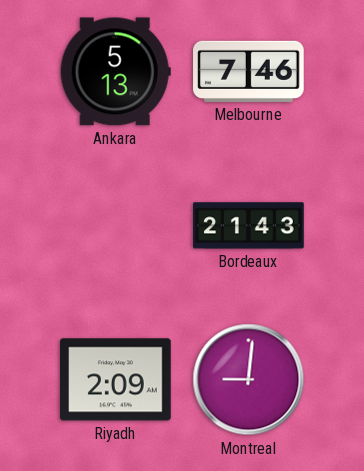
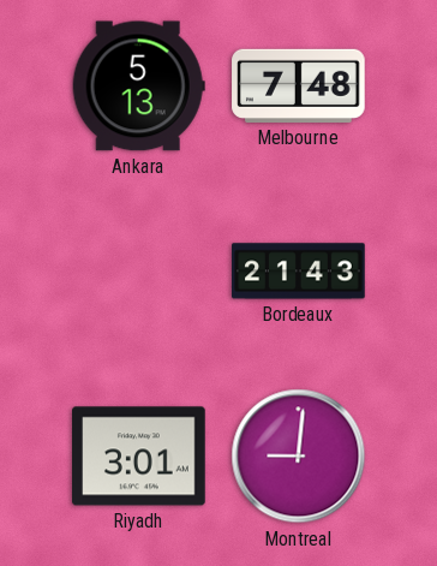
Melbourne: 7:46 -> 7:48
Riyadh: 2:09 -> 3:01
